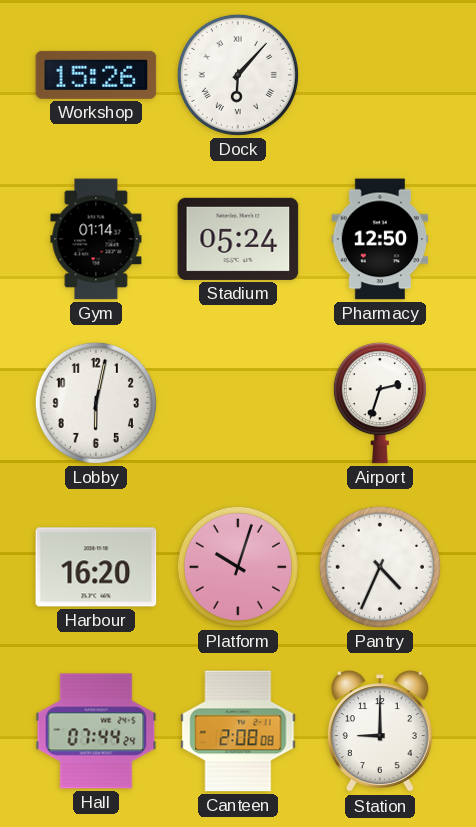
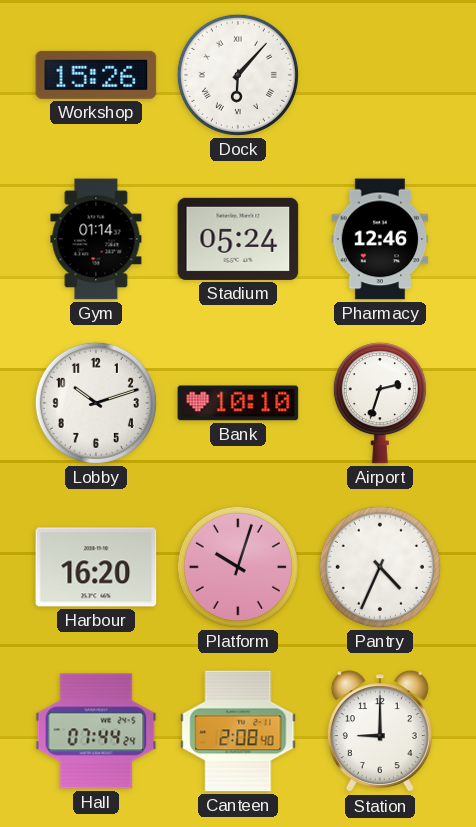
Pharmacy: 12:50 -> 12:46
Lobby: 6:02 -> 10:12
Bank: none -> 10:10
Canteen: 2:08:08 -> 2:08:40
